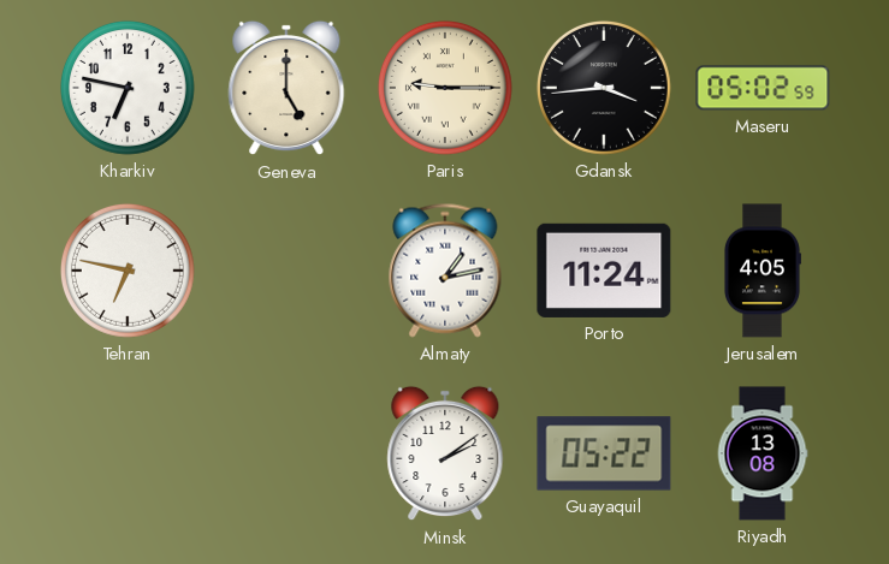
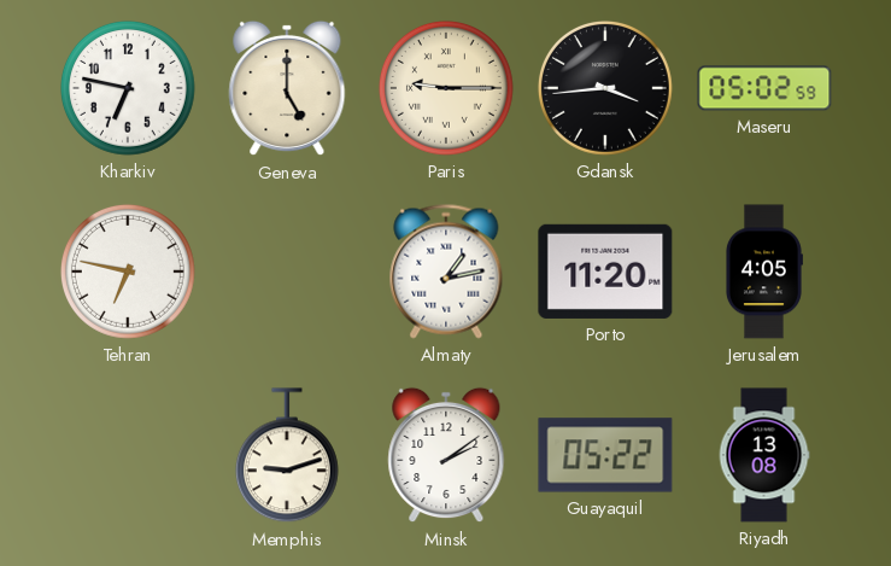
Porto: 11:24 -> 11:20
Memphis: none -> 9:12
